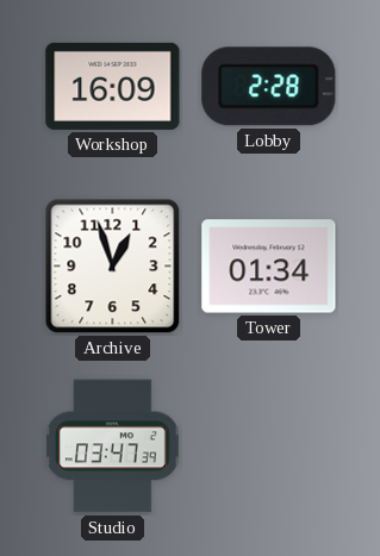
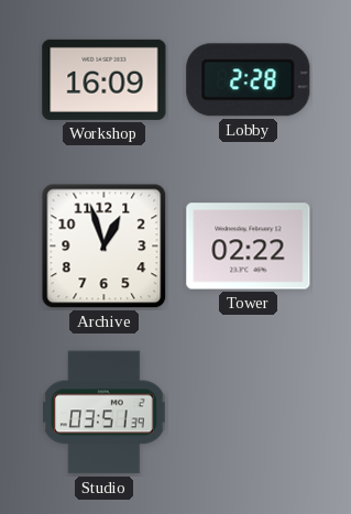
Tower: 01:34 -> 02:22
Studio: 03:47 -> 03:51
